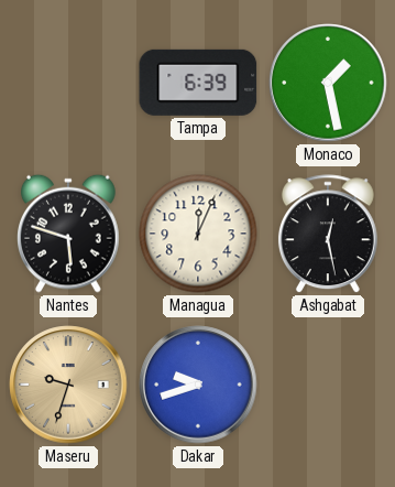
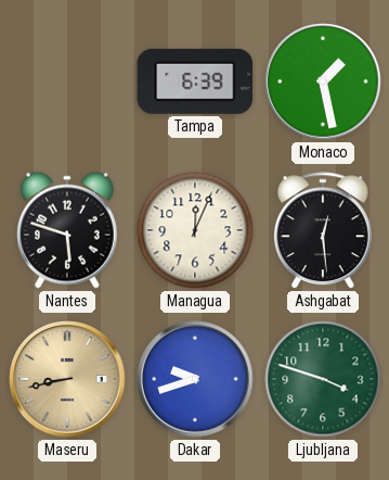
Ashgabat: 12:28 -> 12:29
Maseru: 9:33 -> 8:43
Ljubljana: none -> 3:48
